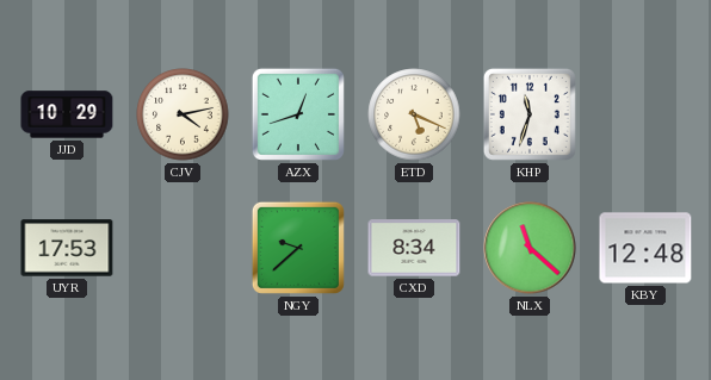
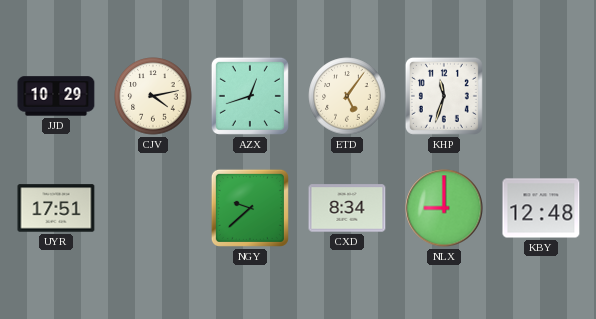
ETD: 5:19 -> 5:06
UYR: 17:53 -> 17:51
NLX: 11:22 -> 9:00
